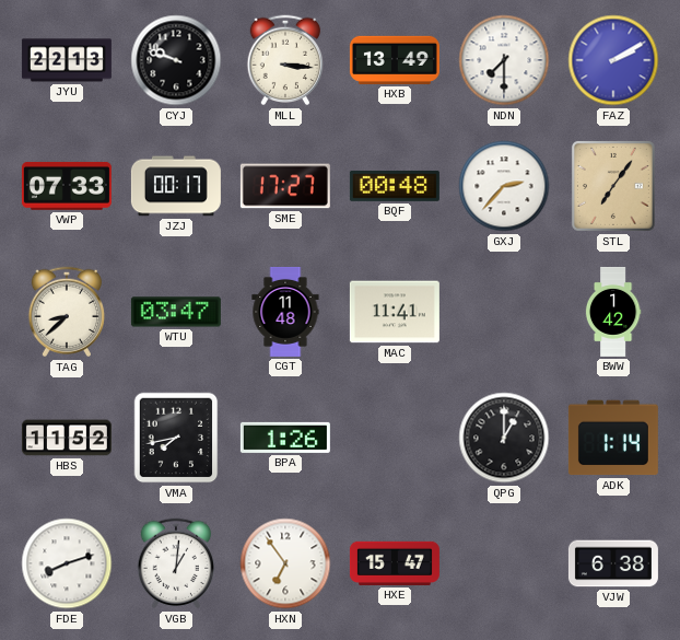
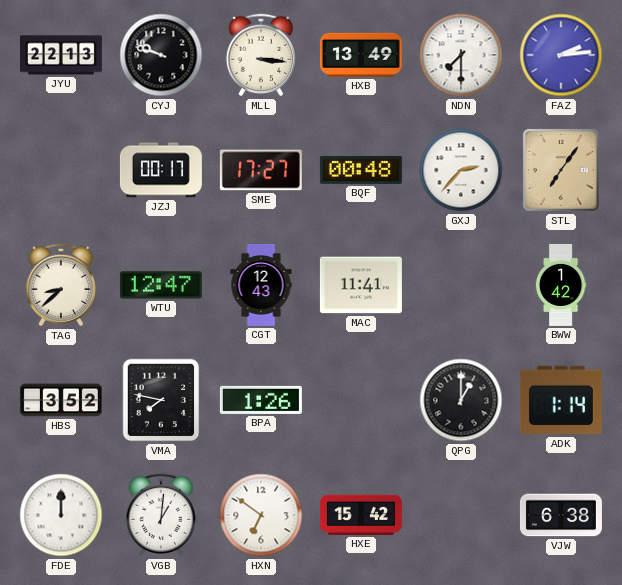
FAZ: 2:10 -> 2:14
VWP: 07:33 -> none
WTU: 03:47 -> 12:47
CGT: 11:48 -> 12:43
HBS: 11:52 -> 3:52
VMA: 7:43 -> 7:47
FDE: 8:12 -> 12:00
HXN: 6:54 -> 6:51
HXE: 15:47 -> 15:42
